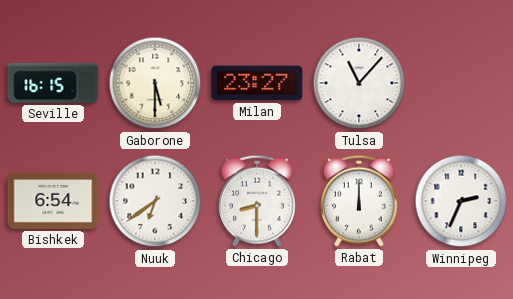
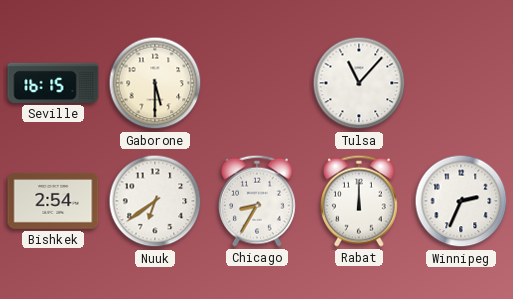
Milan: 23:27 -> none
Bishkek: 6:54 -> 2:54
Chicago: 8:30 -> 8:35
